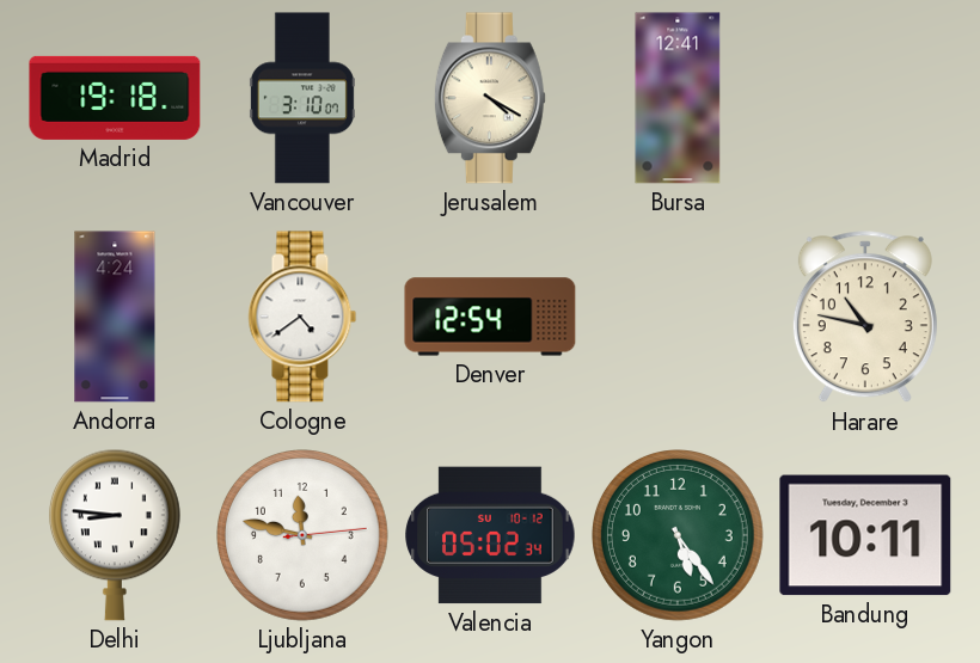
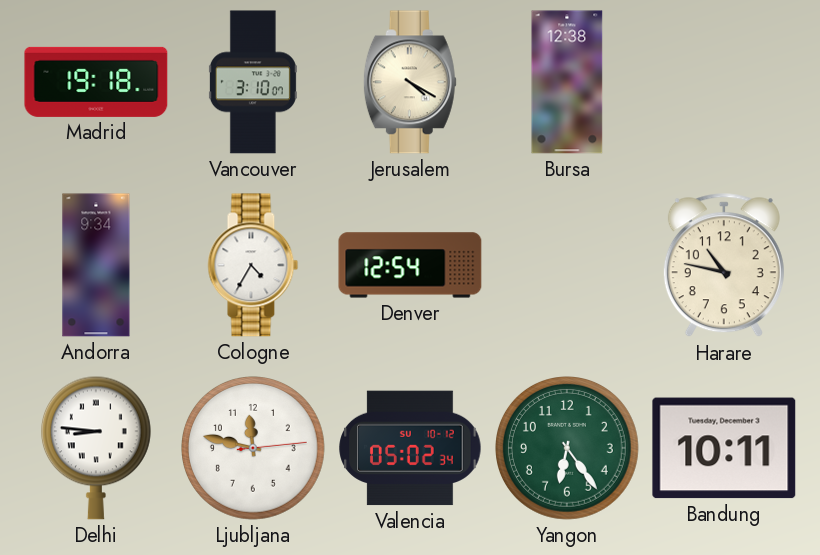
Bursa: 12:41 -> 12:38
Andorra: 4:24 -> 9:34
Cologne: 4:39 -> 4:35
Yangon: 5:24 -> 6:24
